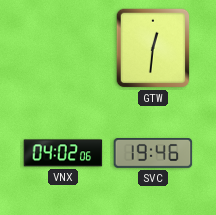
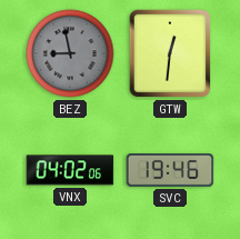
BEZ: none -> 8:58
